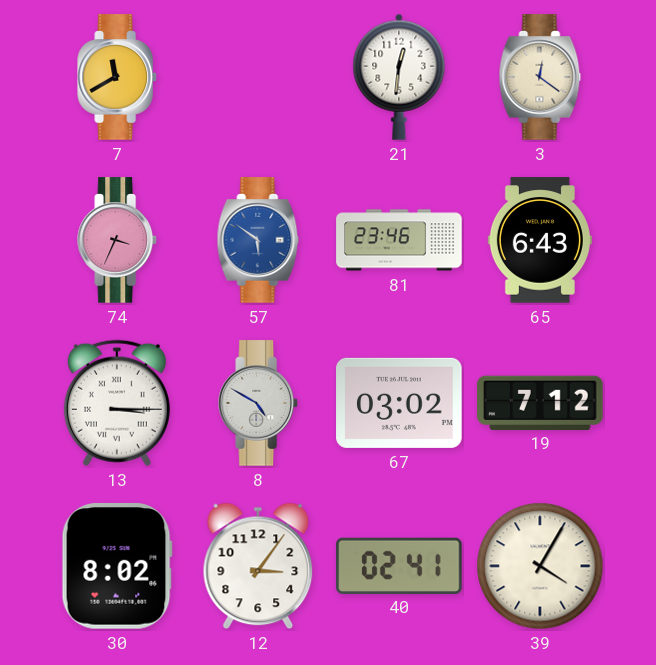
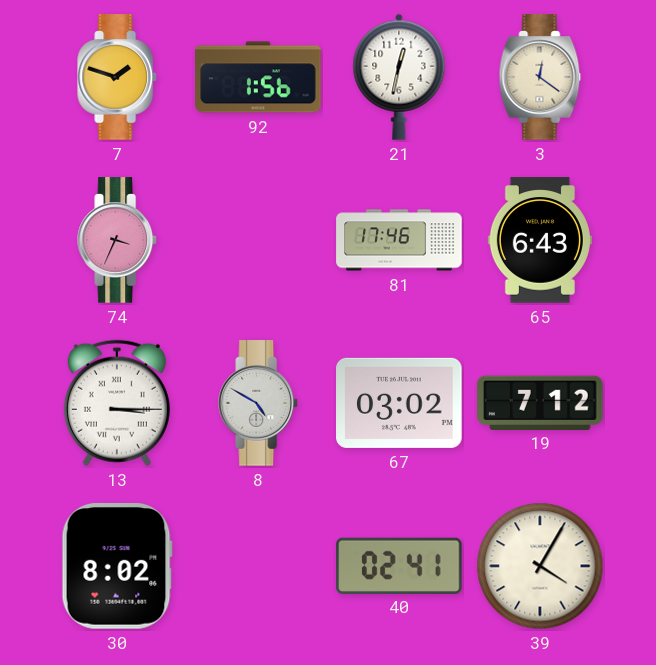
7: 11:40 -> 1:48
92: none -> 1:56
21: 12:31 -> 12:32
57: 5:51 -> none
81: 23:46 -> 17:46
12: 3:06 -> none
